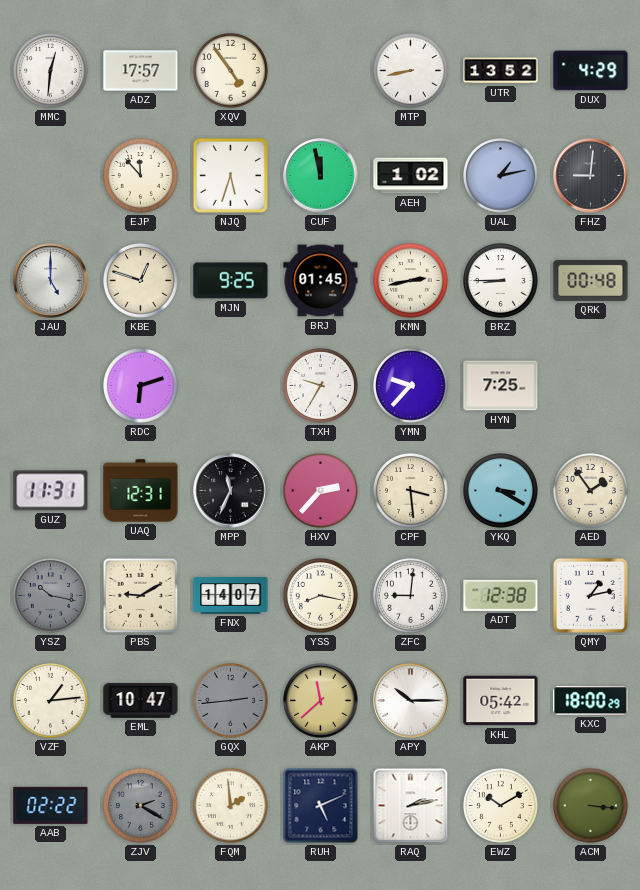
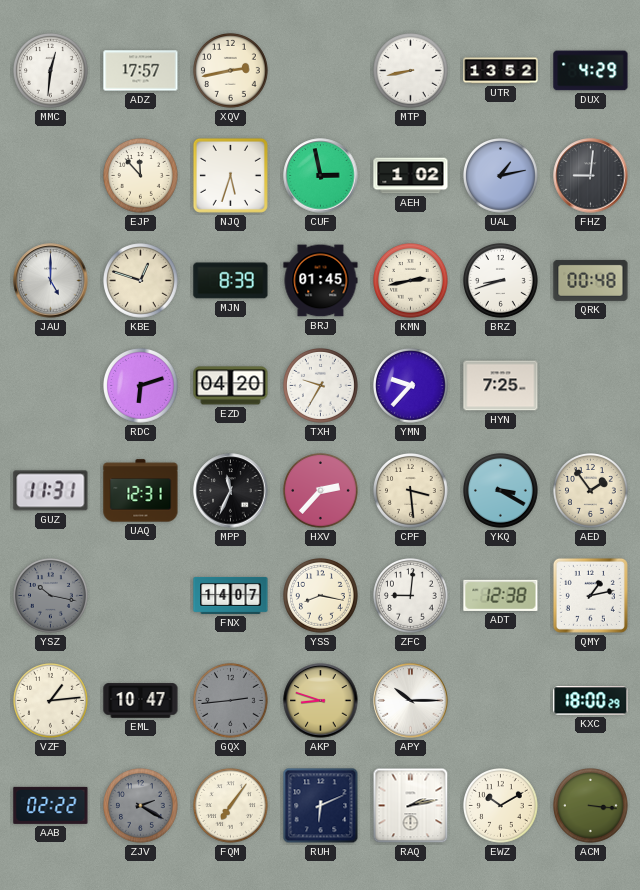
XQV: 4:54 -> 2:43
CUF: 11:58 -> 2:58
MJN: 9:25 -> 8:39
BRZ: 8:45 -> 8:42
EZD: none -> 04:20
PBS: 9:10 -> none
AKP: 11:38 -> 8:48
KHL: 05:42 -> none
FQM: 1:59 -> 7:06
RUH: 5:11 -> 6:11
